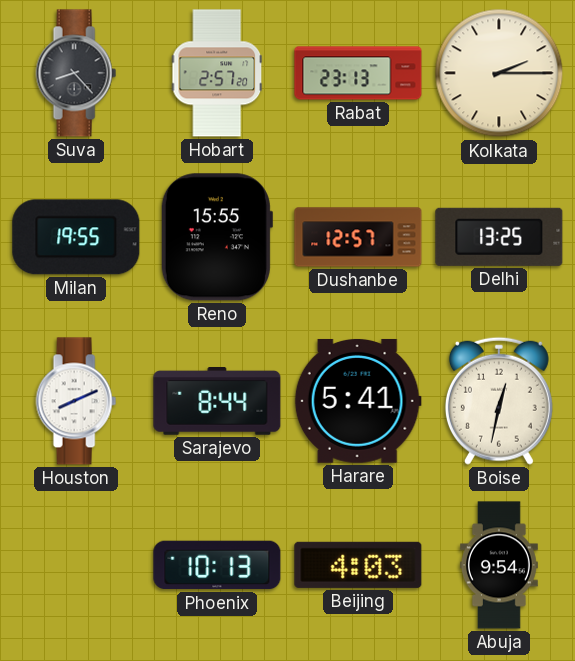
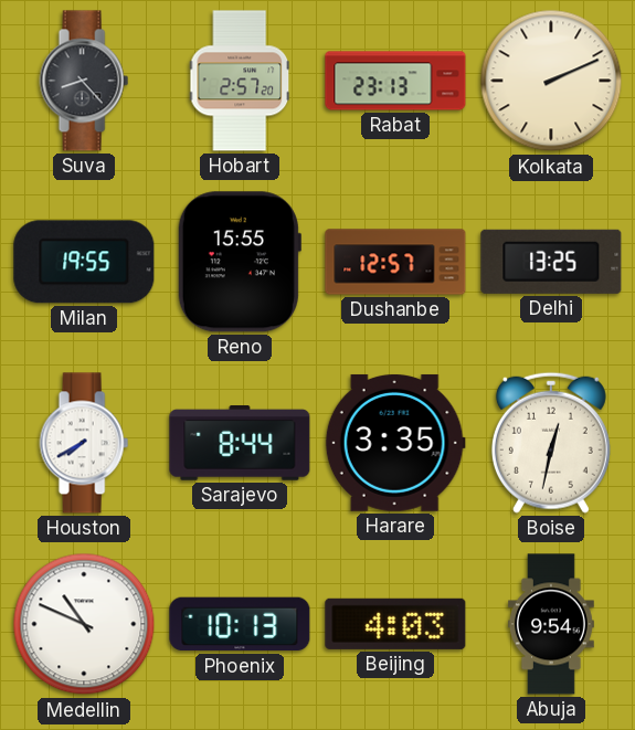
Kolkata: 2:15 -> 2:11
Houston: 8:11 -> 7:40
Harare: 5:41 -> 3:35
Medellin: none -> 10:49
